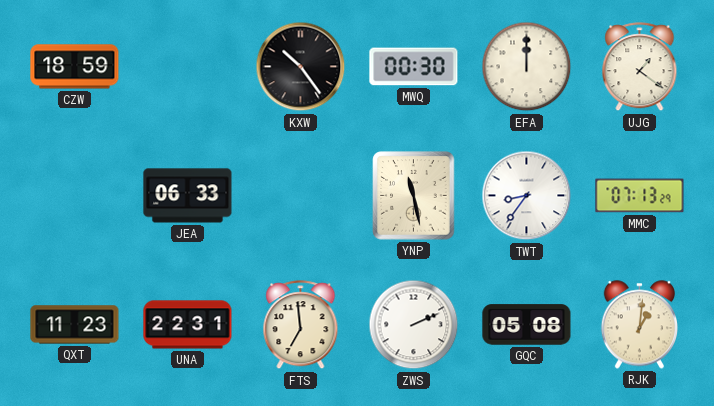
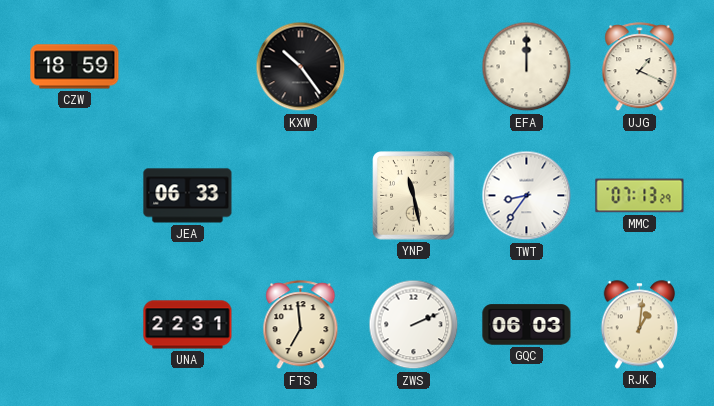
MWQ: 00:30 -> none
UJG: 1:21 -> 1:19
QXT: 11:23 -> none
GQC: 05:08 -> 06:03
